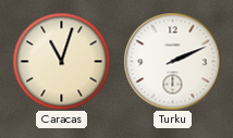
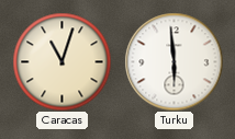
Turku: 2:11 -> 5:59
